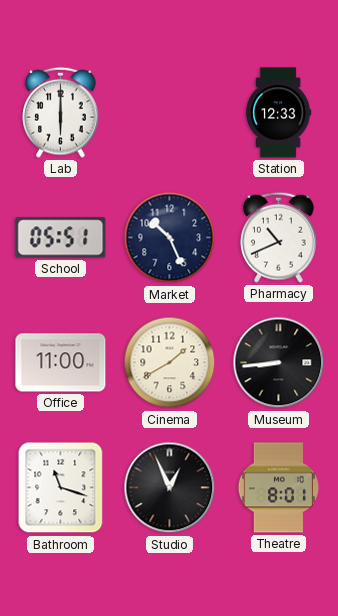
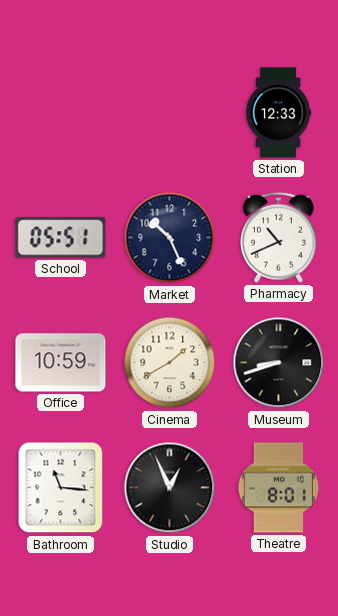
Lab: 6:00 -> none
Office: 11:00 -> 10:59
Museum: 8:44 -> 8:42
Bathroom: 11:18 -> 11:16
